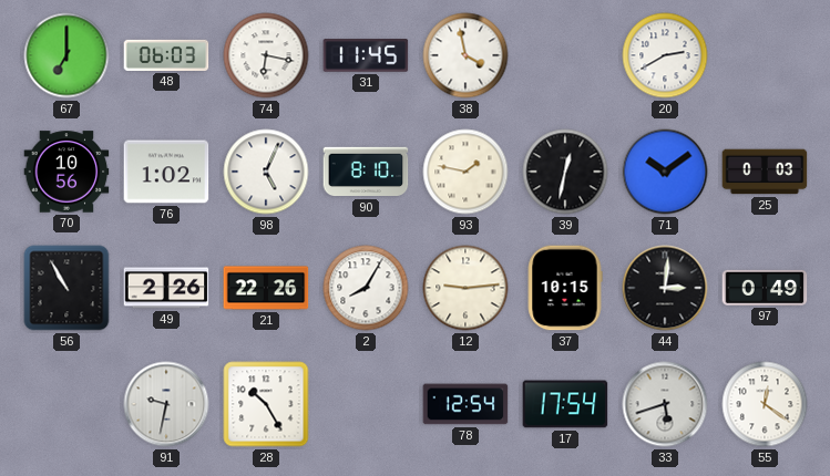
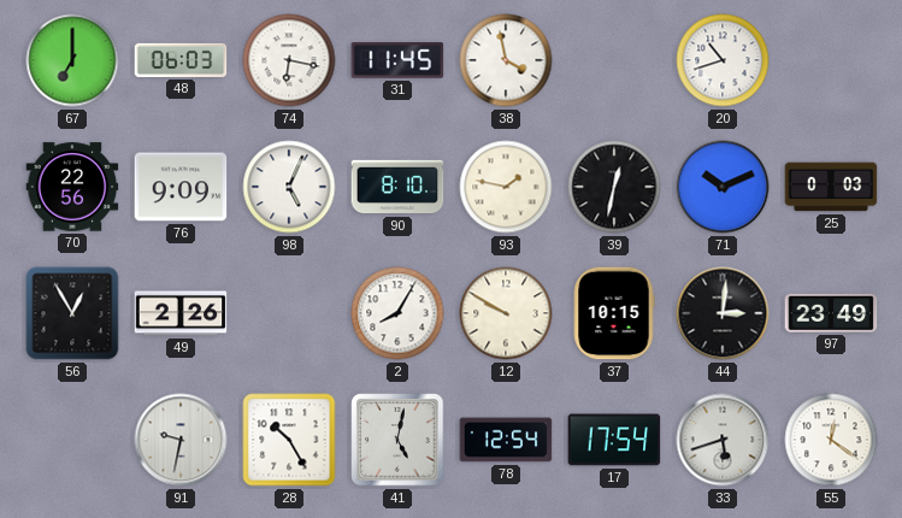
20: 2:40 -> 10:42
70: 10:56 -> 22:56
76: 1:02 -> 9:09
71: 10:09 -> 10:11
56: 10:55 -> 12:55
21: 22:26 -> none
12: 9:14 -> 9:50
97: 0:49 -> 23:49
41: none -> 5:02
